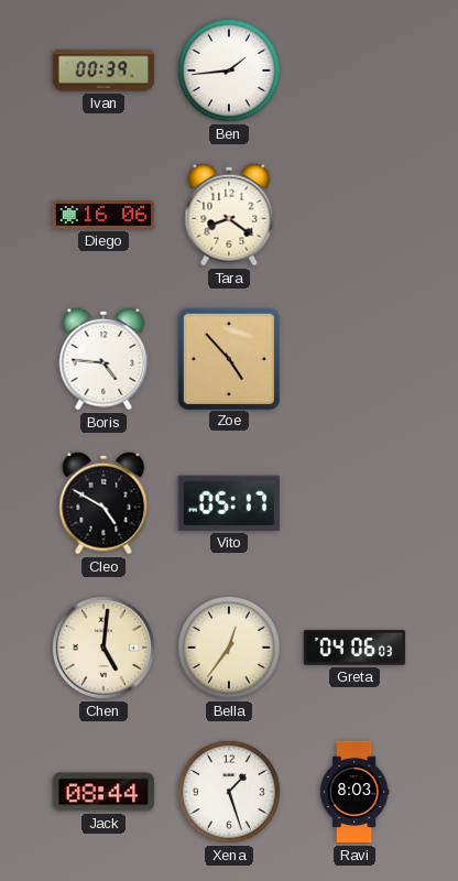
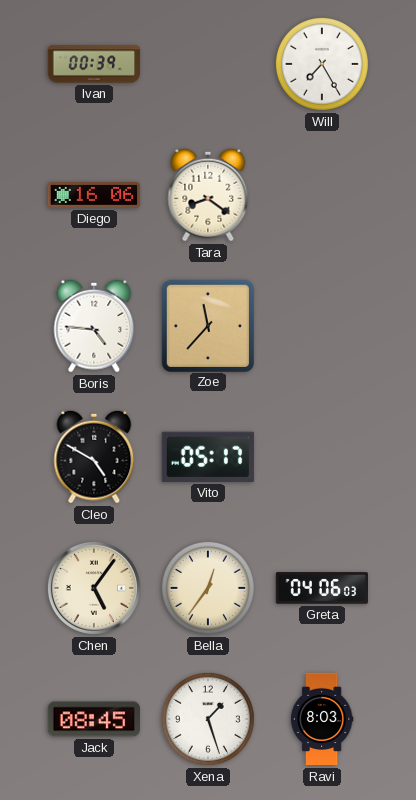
Ben: 1:44 -> none
Will: none -> 7:25
Zoe: 4:53 -> 11:37
Chen: 5:01 -> 5:06
Jack: 08:44 -> 08:45
